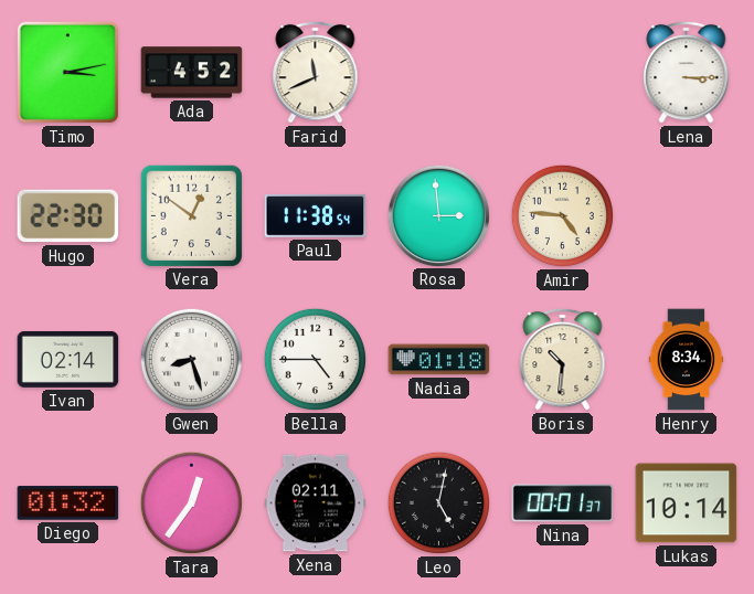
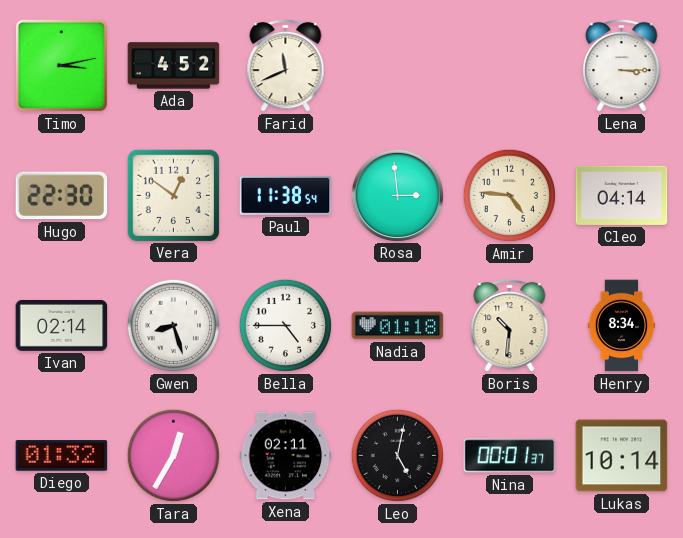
Cleo: none -> 04:14
Tara: 12:36 -> 12:35
